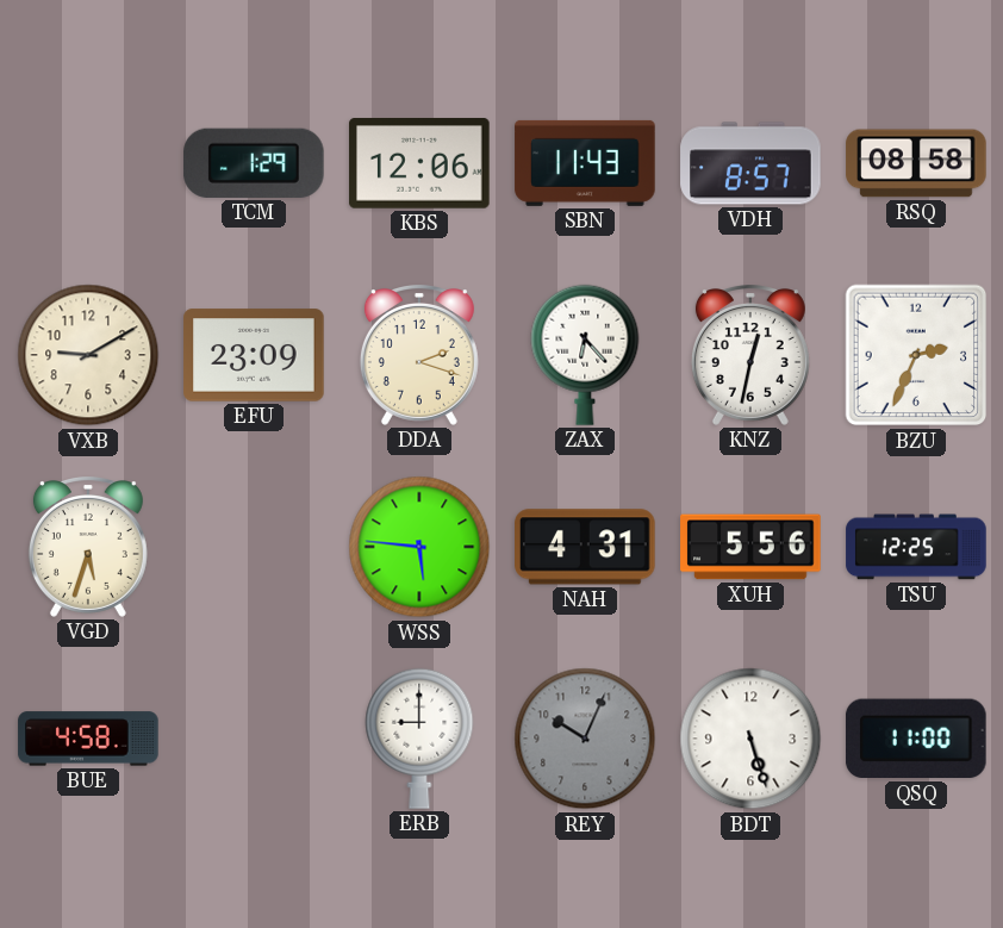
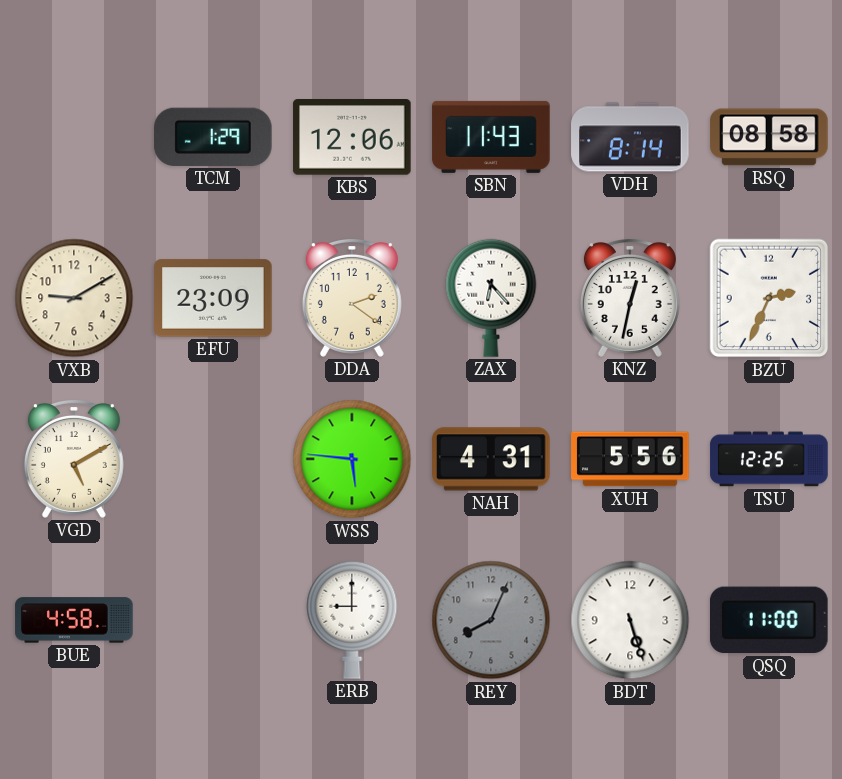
VDH: 8:57 -> 8:14
DDA: 2:18 -> 2:21
VGD: 5:33 -> 5:10
REY: 10:04 -> 8:04
